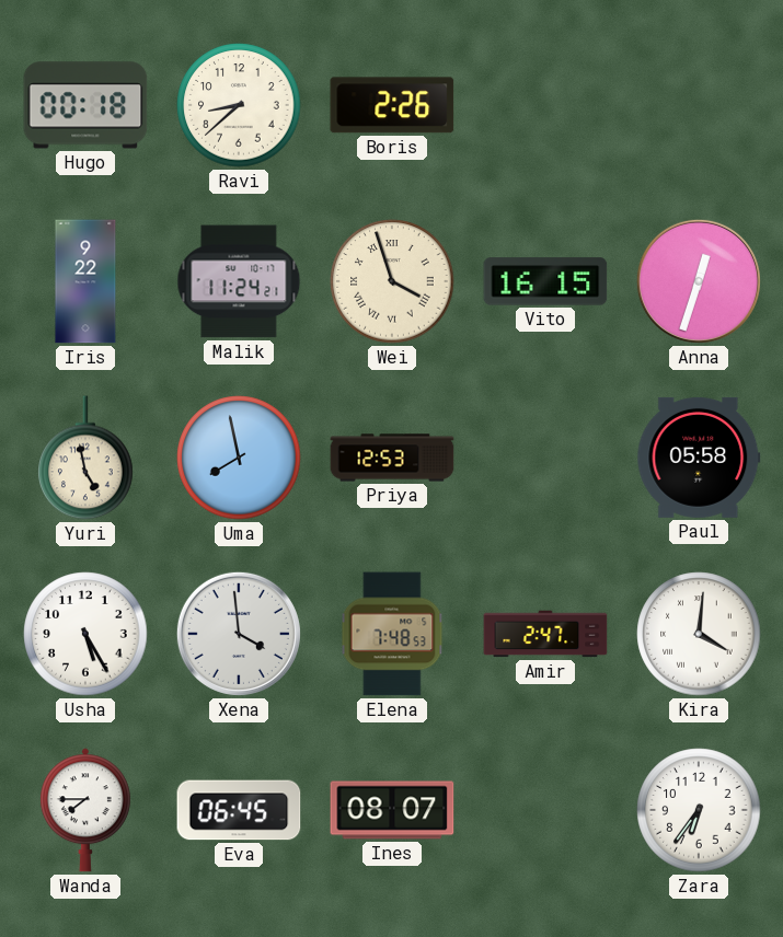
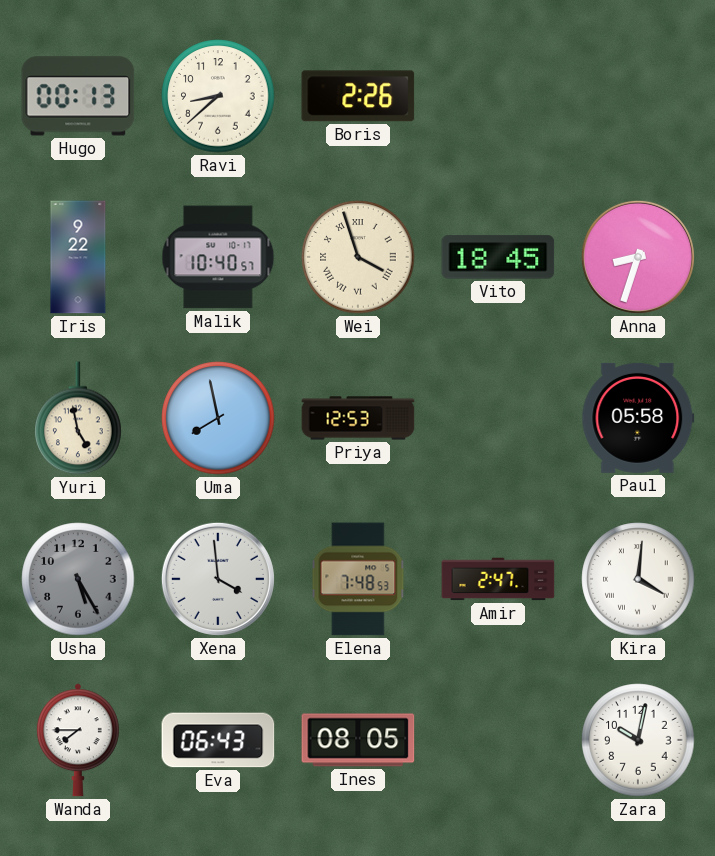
Hugo: 00:18 -> 00:13
Malik: 11:24 -> 10:40
Vito: 16:15 -> 18:45
Anna: 12:33 -> 8:33
Usha dial: white -> grey
Eva: 06:45 -> 06:43
Ines: 08:07 -> 08:05
Zara: 6:36 -> 10:02
